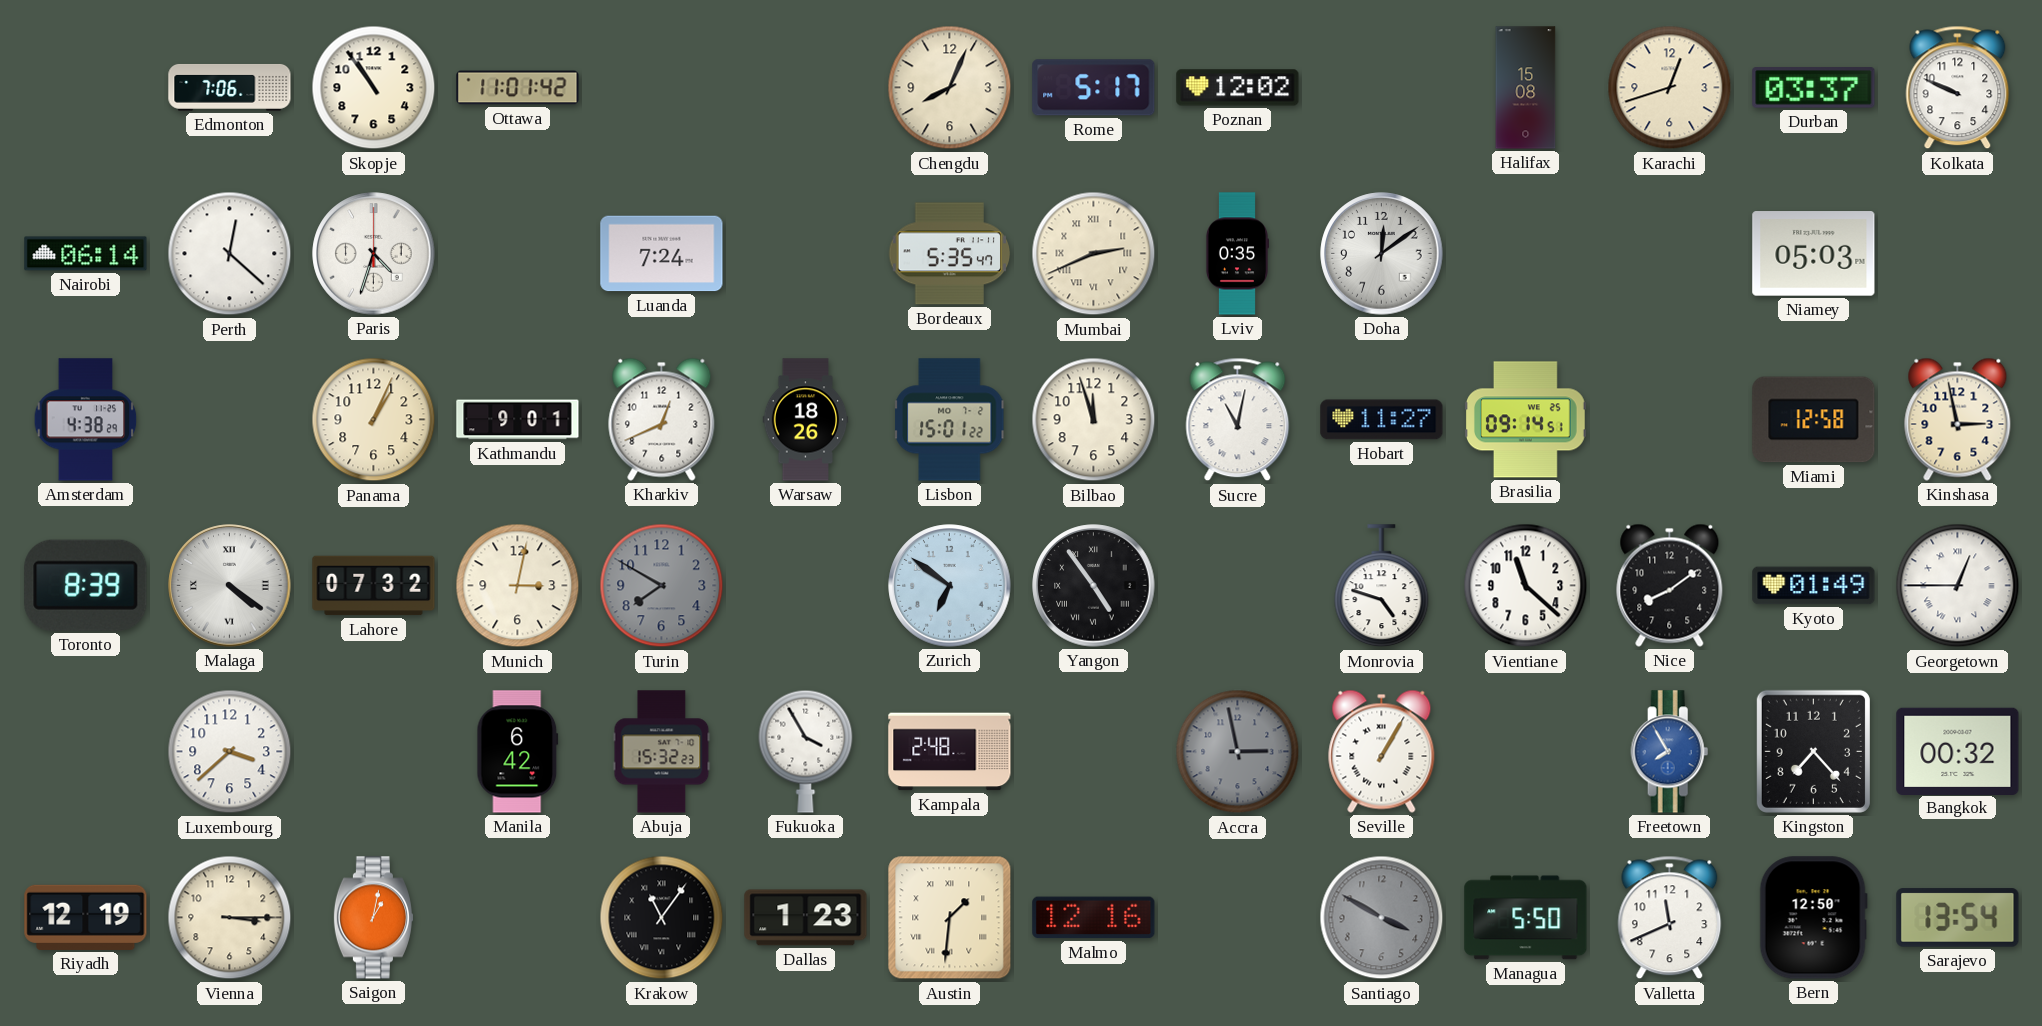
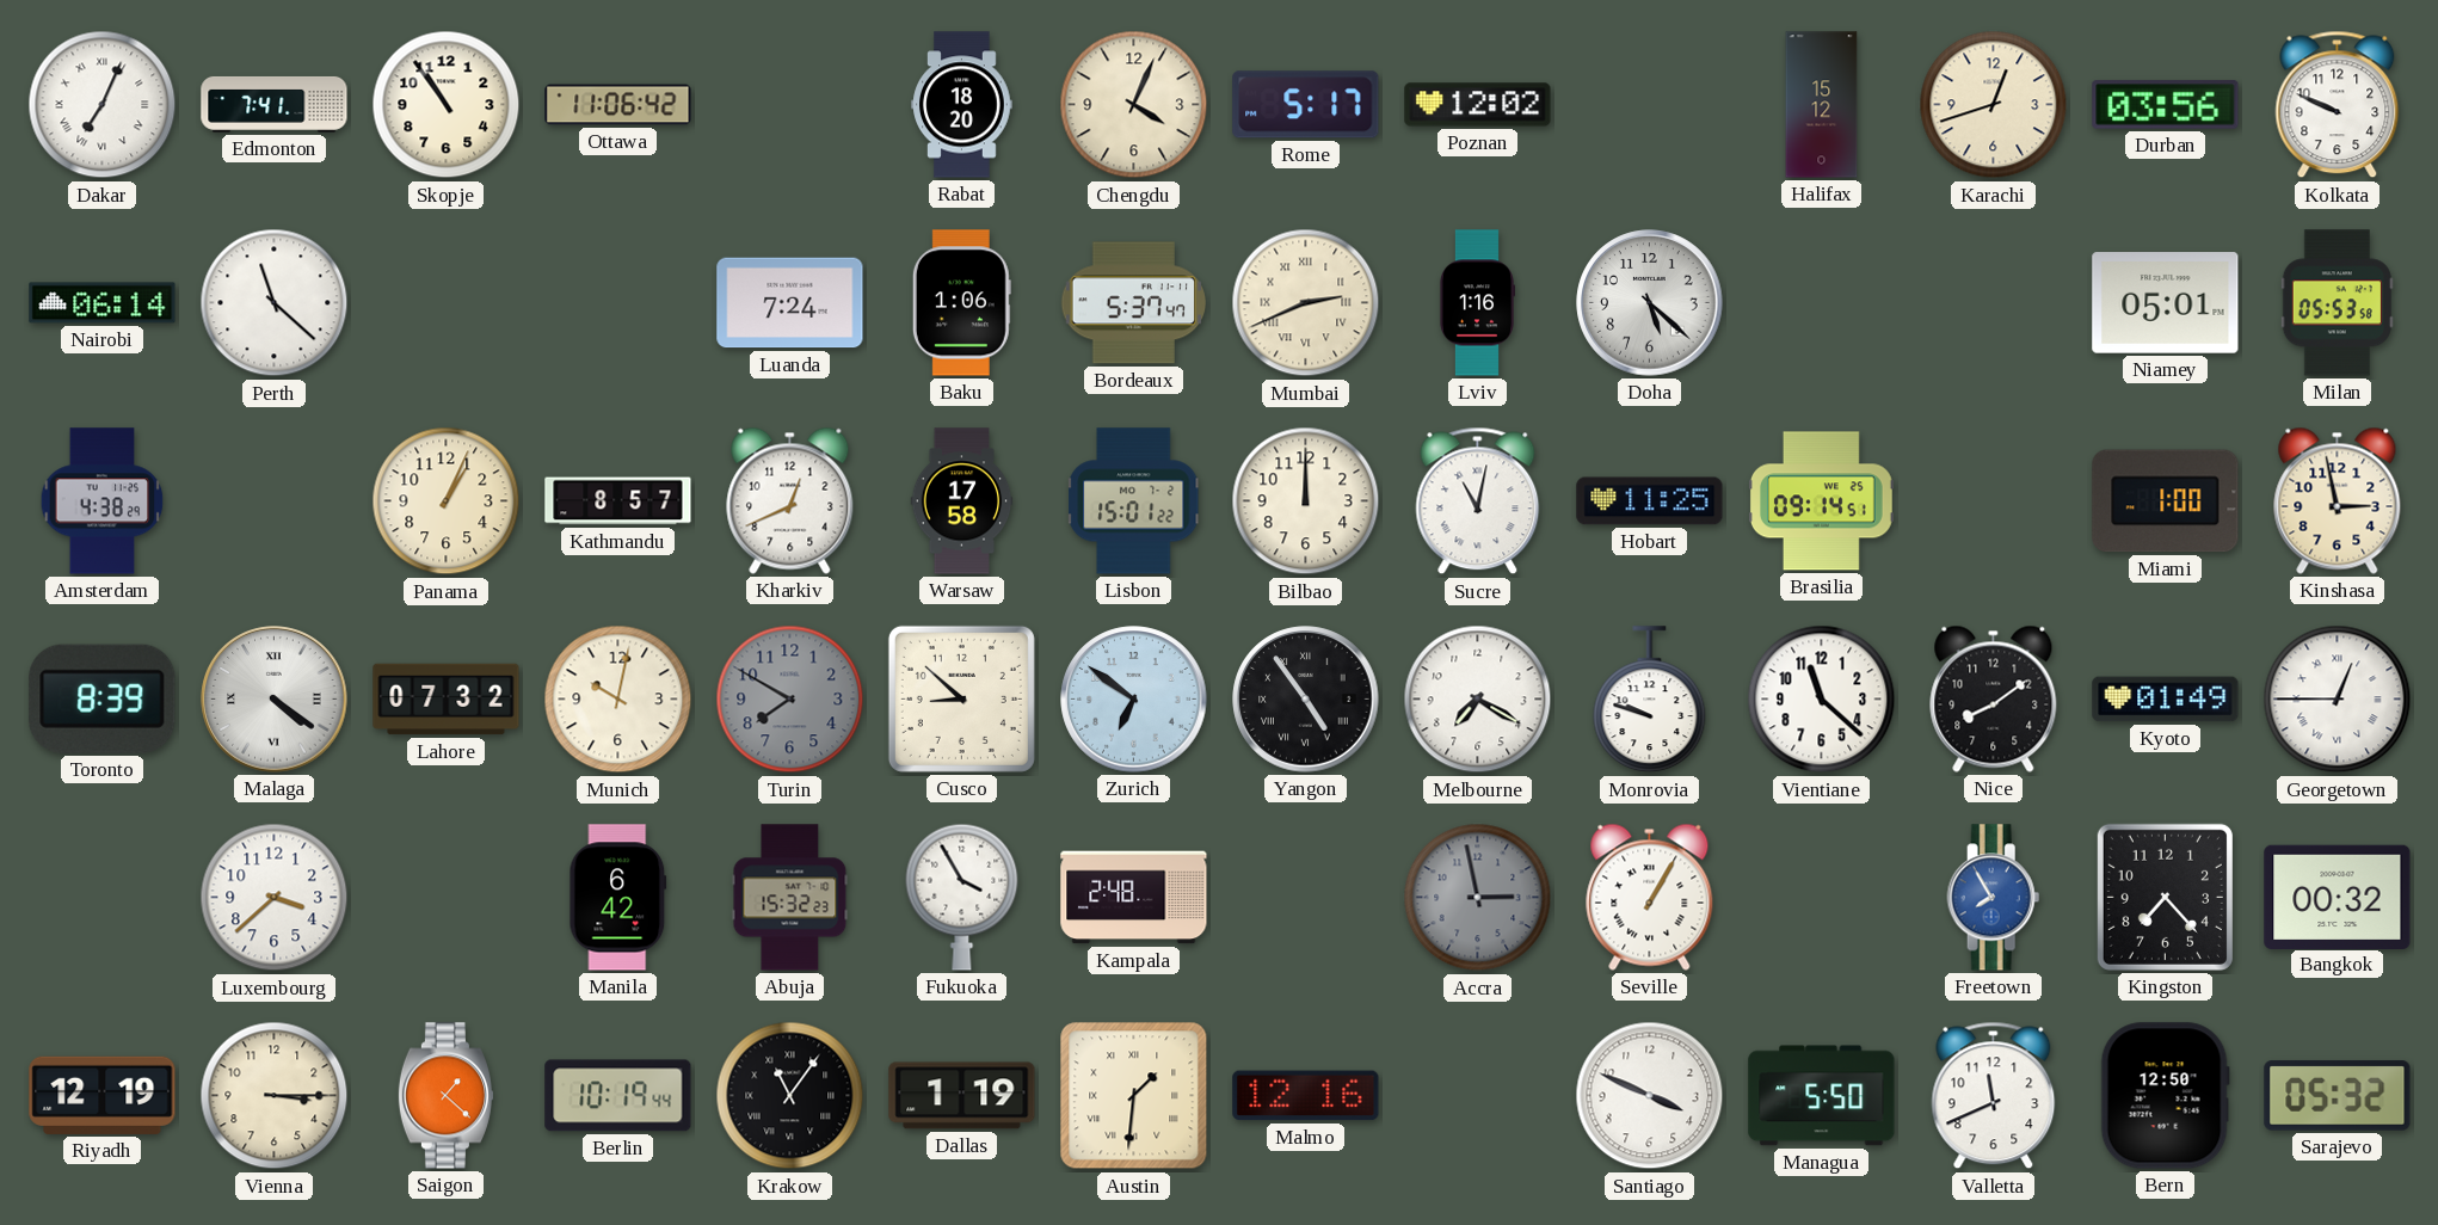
Dakar: none -> 7:04
Edmonton: 7:06 -> 7:41
Ottawa: 11:01 -> 11:06
Rabat: none -> 18:20
Chengdu: 8:04 -> 4:04
Halifax: 15:08 -> 15:12
Durban: 03:37 -> 03:56
Perth: 12:22 -> 11:22
Paris: 4:33 -> none
Baku: none -> 1:06
Bordeaux: 5:35 -> 5:37
Lviv: 0:35 -> 1:16
Doha: 12:09 -> 5:22
Niamey: 05:03 -> 05:01
Milan: none -> 05:53
Kathmandu: 9:01 -> 8:57
Warsaw: 18:26 -> 17:58
Bilbao: 11:57 -> 12:00
Hobart: 11:27 -> 11:25
Miami: 12:58 -> 1:00
Munich: 3:02 -> 10:02
Cusco: none -> 8:52
Melbourne: none -> 7:20
Monrovia: 4:48 -> 9:48
Saigon: 1:02 -> 1:22
Berlin: none -> 10:19
Dallas: 1:23 -> 1:19
Santiago: 3:50 -> 3:49
Santiago dial: grey -> white
Sarajevo: 13:54 -> 05:32
